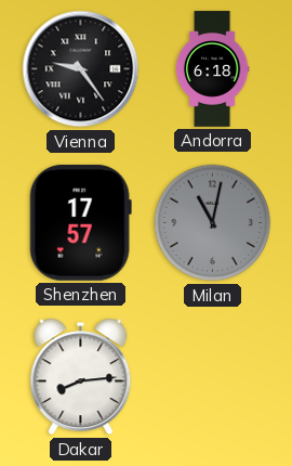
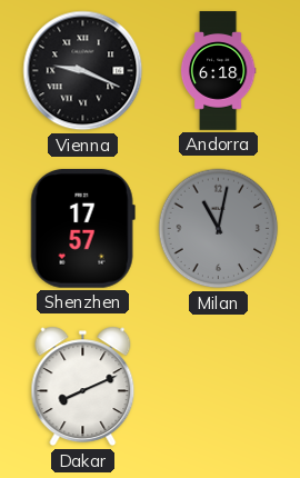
Vienna: 9:24 -> 9:19
Dakar: 8:14 -> 8:11
